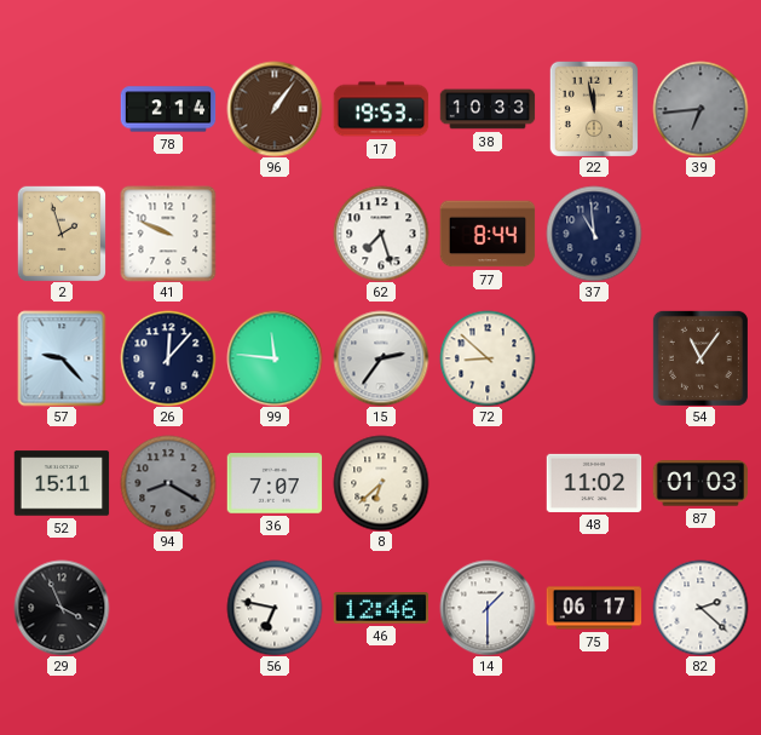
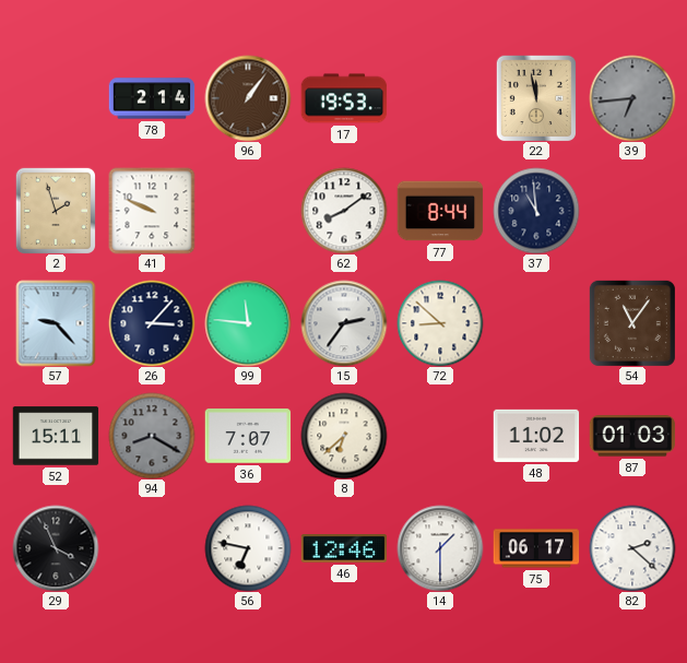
38: 10:33 -> none
62: 7:27 -> 8:09
26: 12:07 -> 3:07
